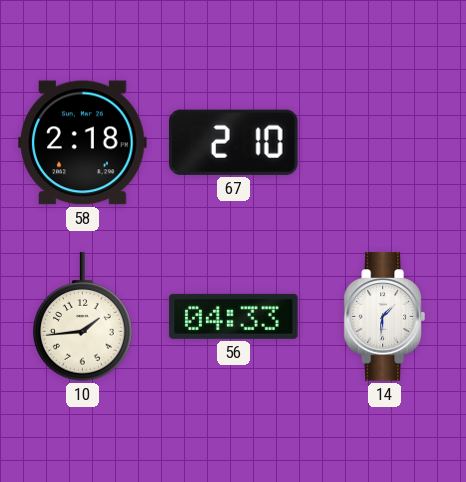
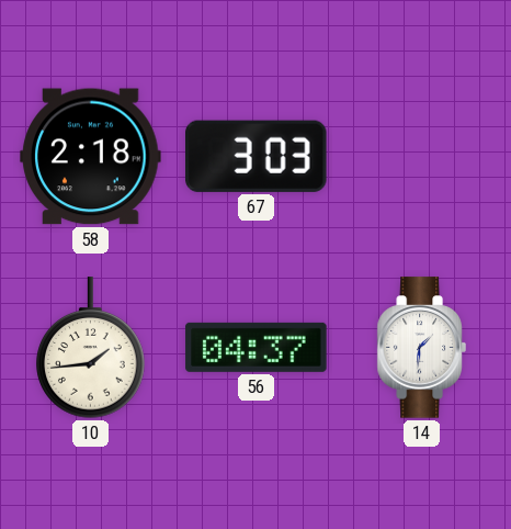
67: 2:10 -> 3:03
56: 04:33 -> 04:37
